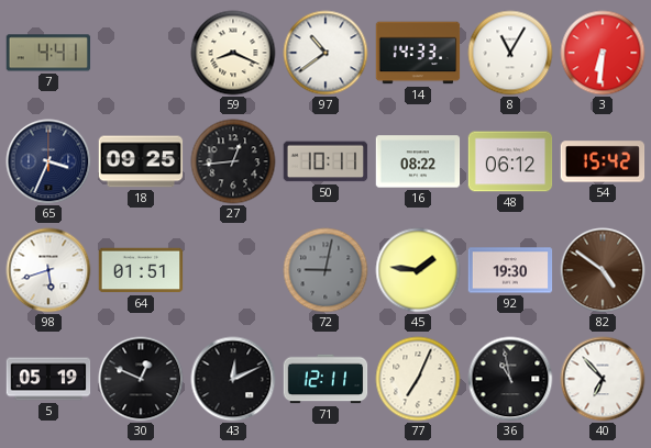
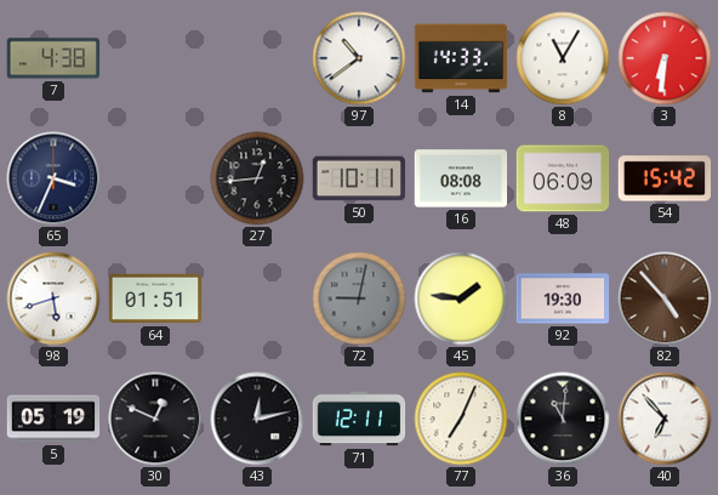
7: 4:41 -> 4:38
59: 8:19 -> none
18: 09:25 -> none
16: 08:22 -> 08:08
48: 06:12 -> 06:09
82: 4:51 -> 4:53
43: 12:11 -> 12:13
36: 10:58 -> 11:01
